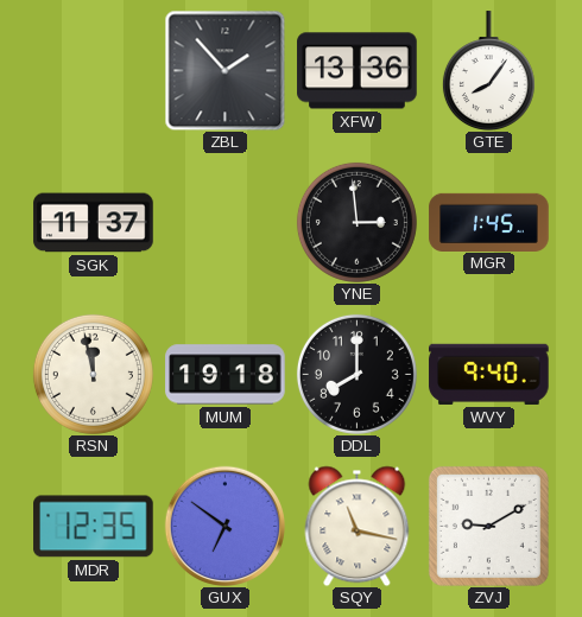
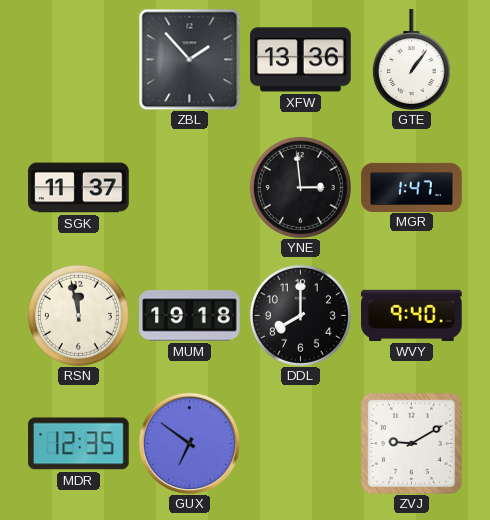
GTE: 8:06 -> 1:06
MGR: 1:45 -> 1:47
SQY: 11:17 -> none
